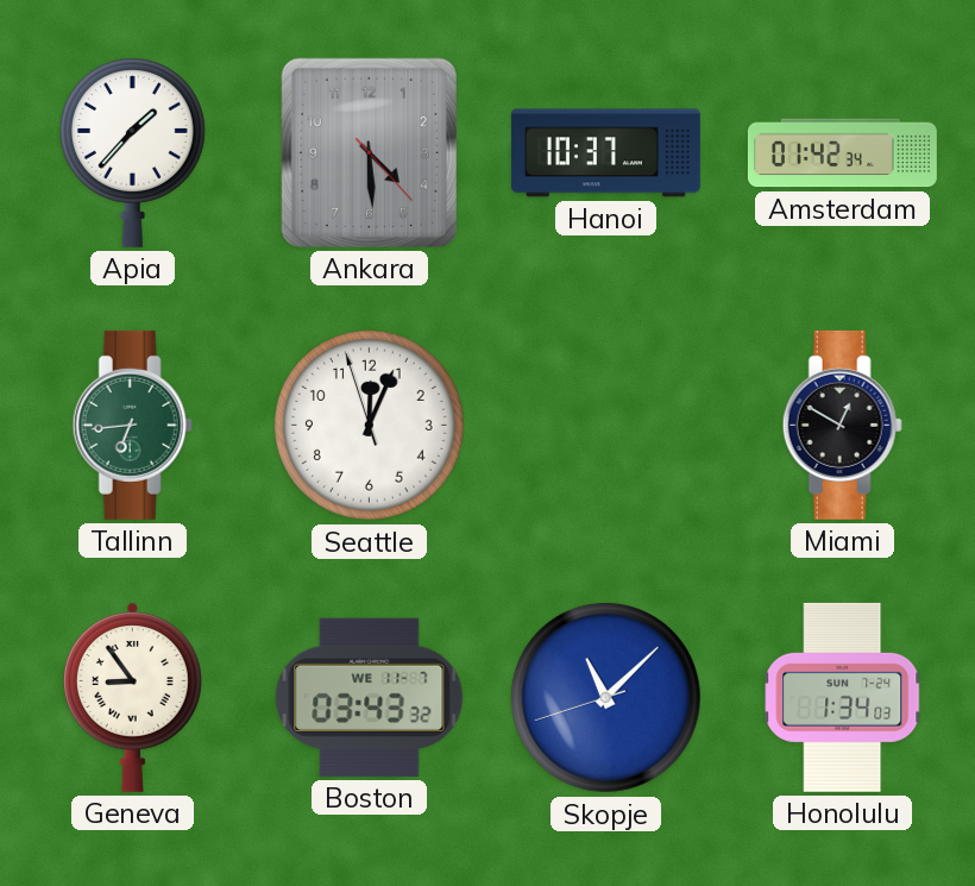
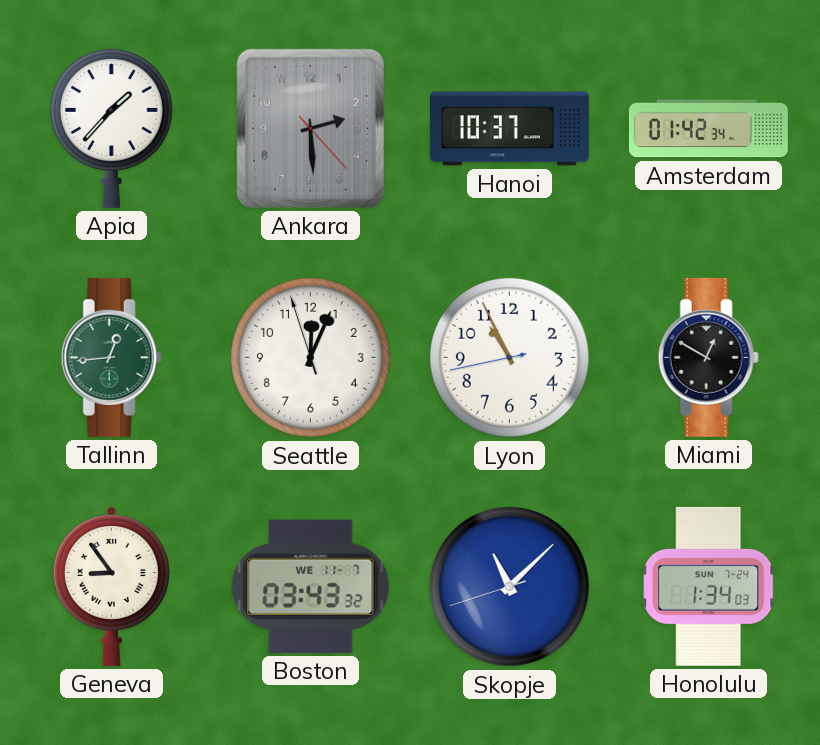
Ankara: 4:29 -> 2:29
Tallinn: 6:44 -> 12:44
Lyon: none -> 10:55
